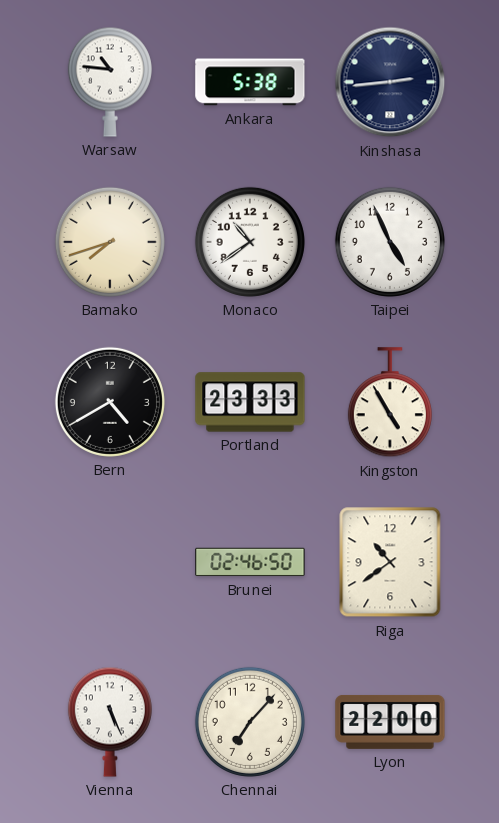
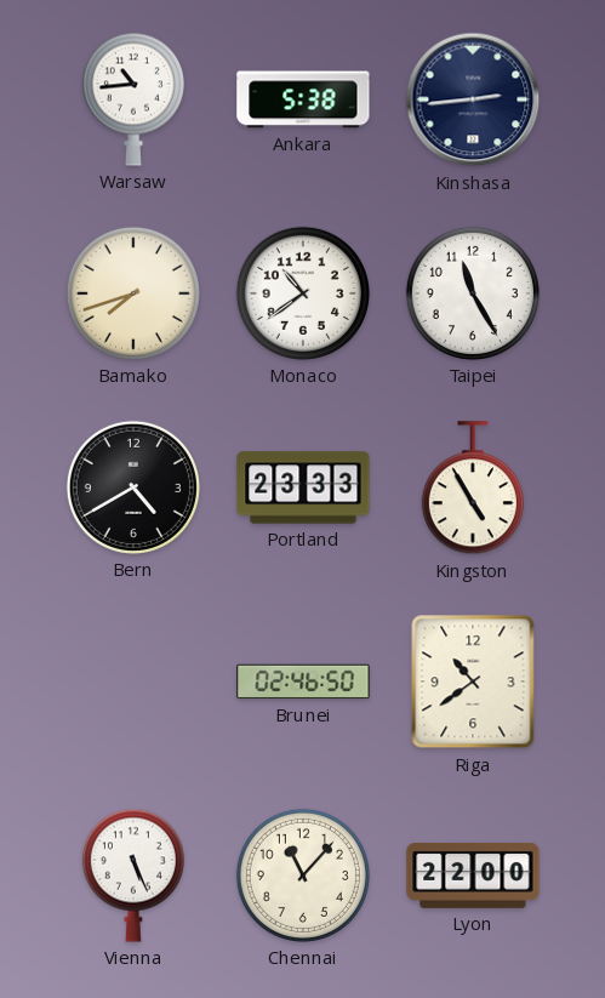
Warsaw: 10:46 -> 10:44
Taipei: 4:56 -> 11:25
Chennai: 7:07 -> 11:07
